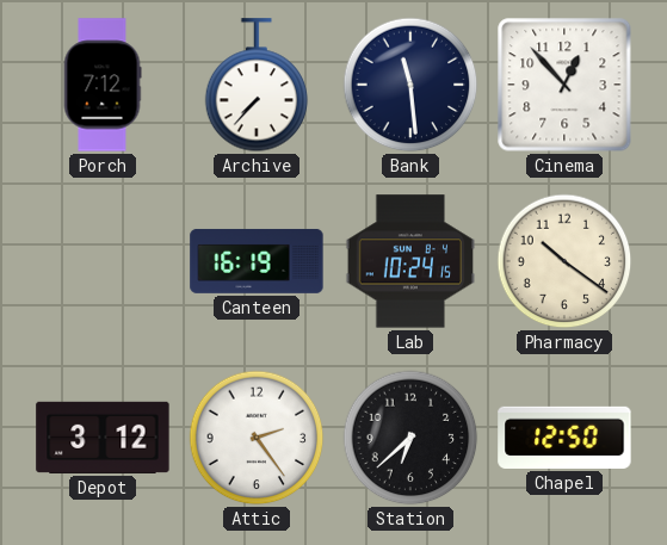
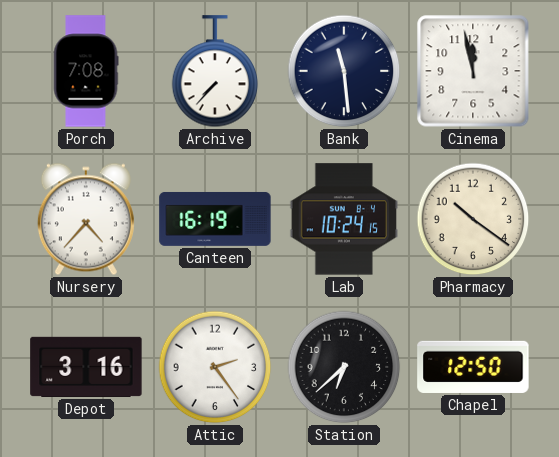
Porch: 7:12 -> 7:08
Cinema: 12:53 -> 11:58
Nursery: none -> 4:37
Depot: 3:12 -> 3:16
